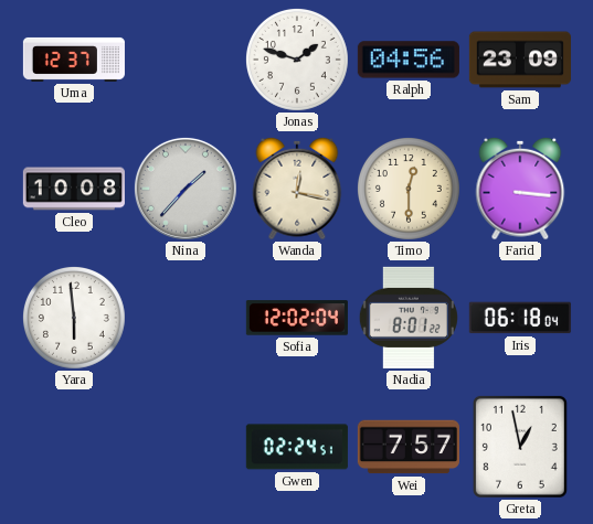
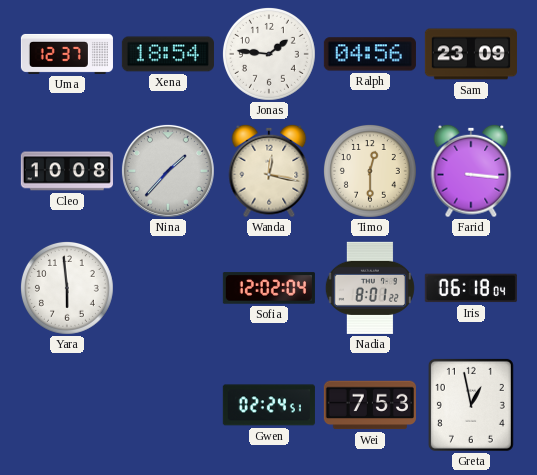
Xena: none -> 18:54
Jonas: 1:48 -> 1:46
Wei: 7:57 -> 7:53
